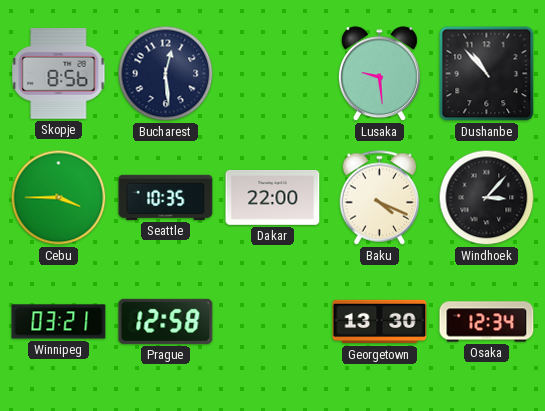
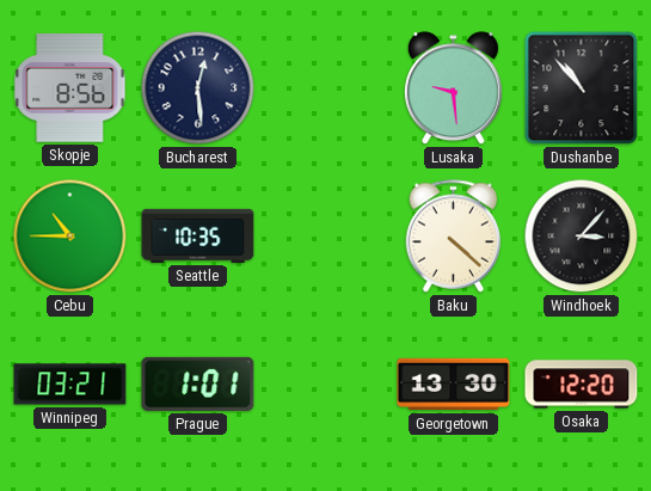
Cebu: 3:45 -> 10:45
Dakar: 22:00 -> none
Baku: 4:19 -> 4:22
Prague: 12:58 -> 1:01
Osaka: 12:34 -> 12:20
